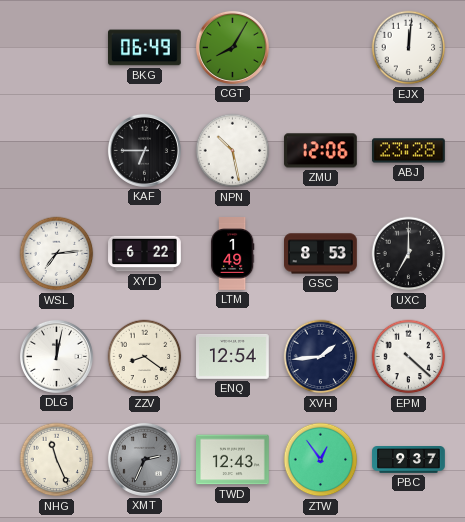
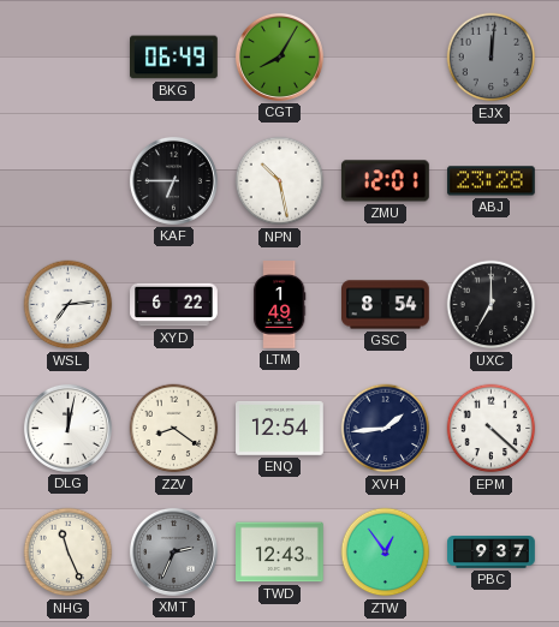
EJX dial: white -> grey
ZMU: 12:06 -> 12:01
GSC: 8:53 -> 8:54
